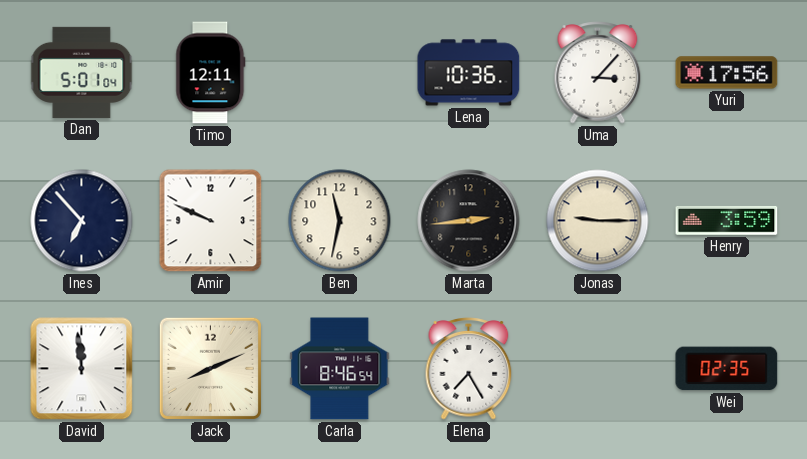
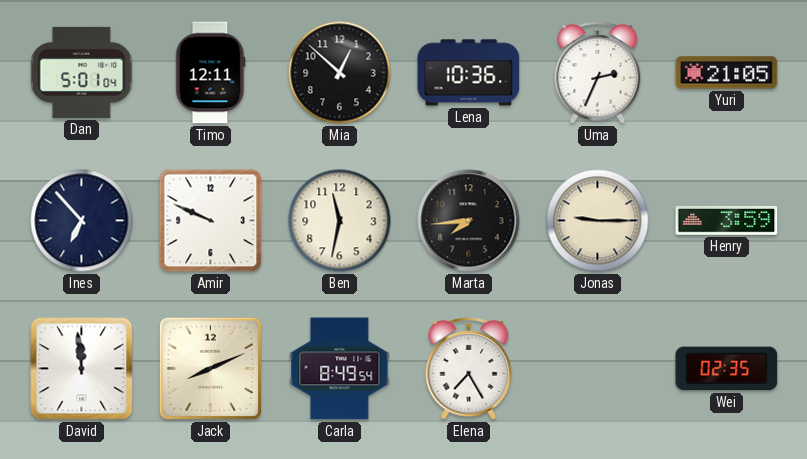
Mia: none -> 12:52
Uma: 3:07 -> 2:34
Yuri: 17:56 -> 21:05
Marta: 2:44 -> 7:44
Carla: 8:46 -> 8:49
